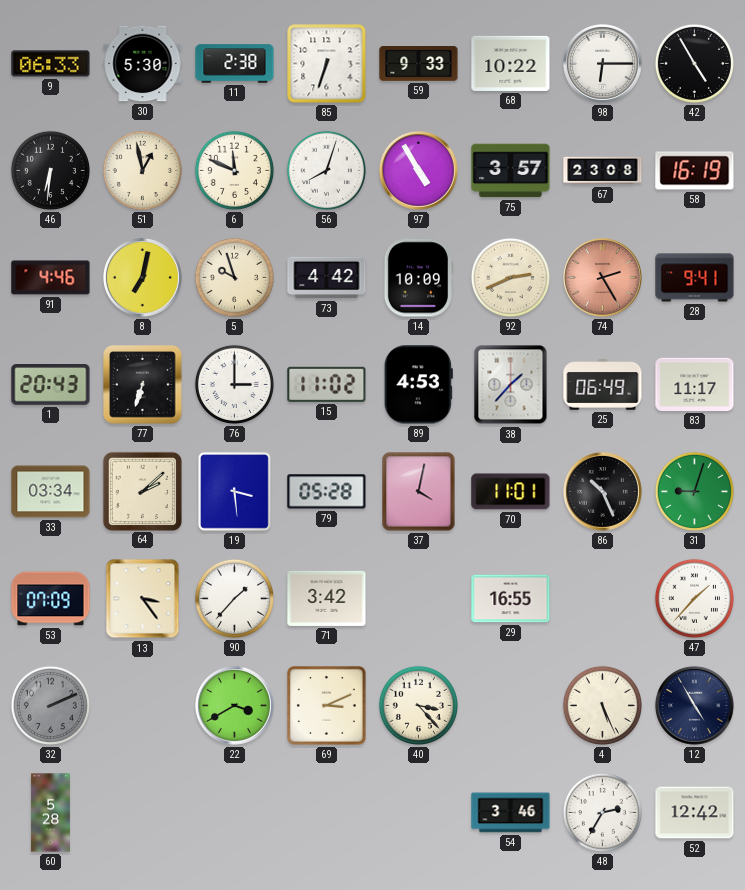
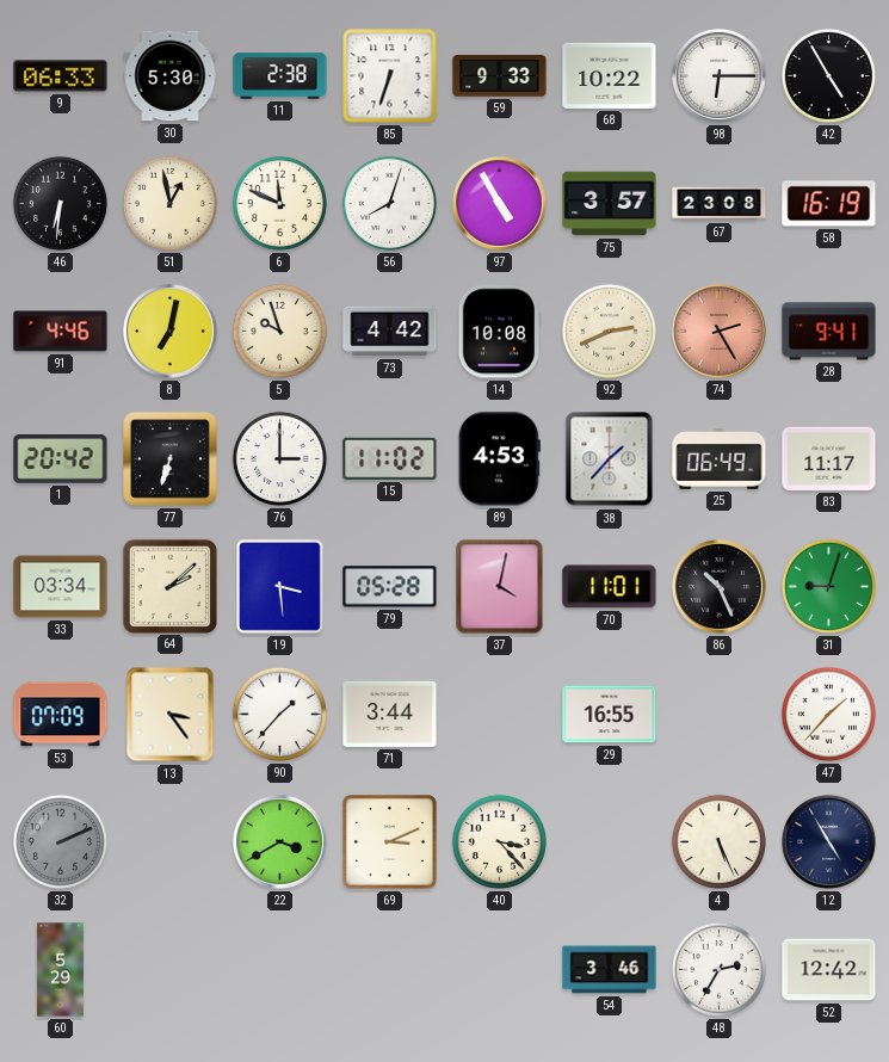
14: 10:09 -> 10:08
1: 20:43 -> 20:42
71: 3:42 -> 3:44
60: 5:28 -> 5:29
